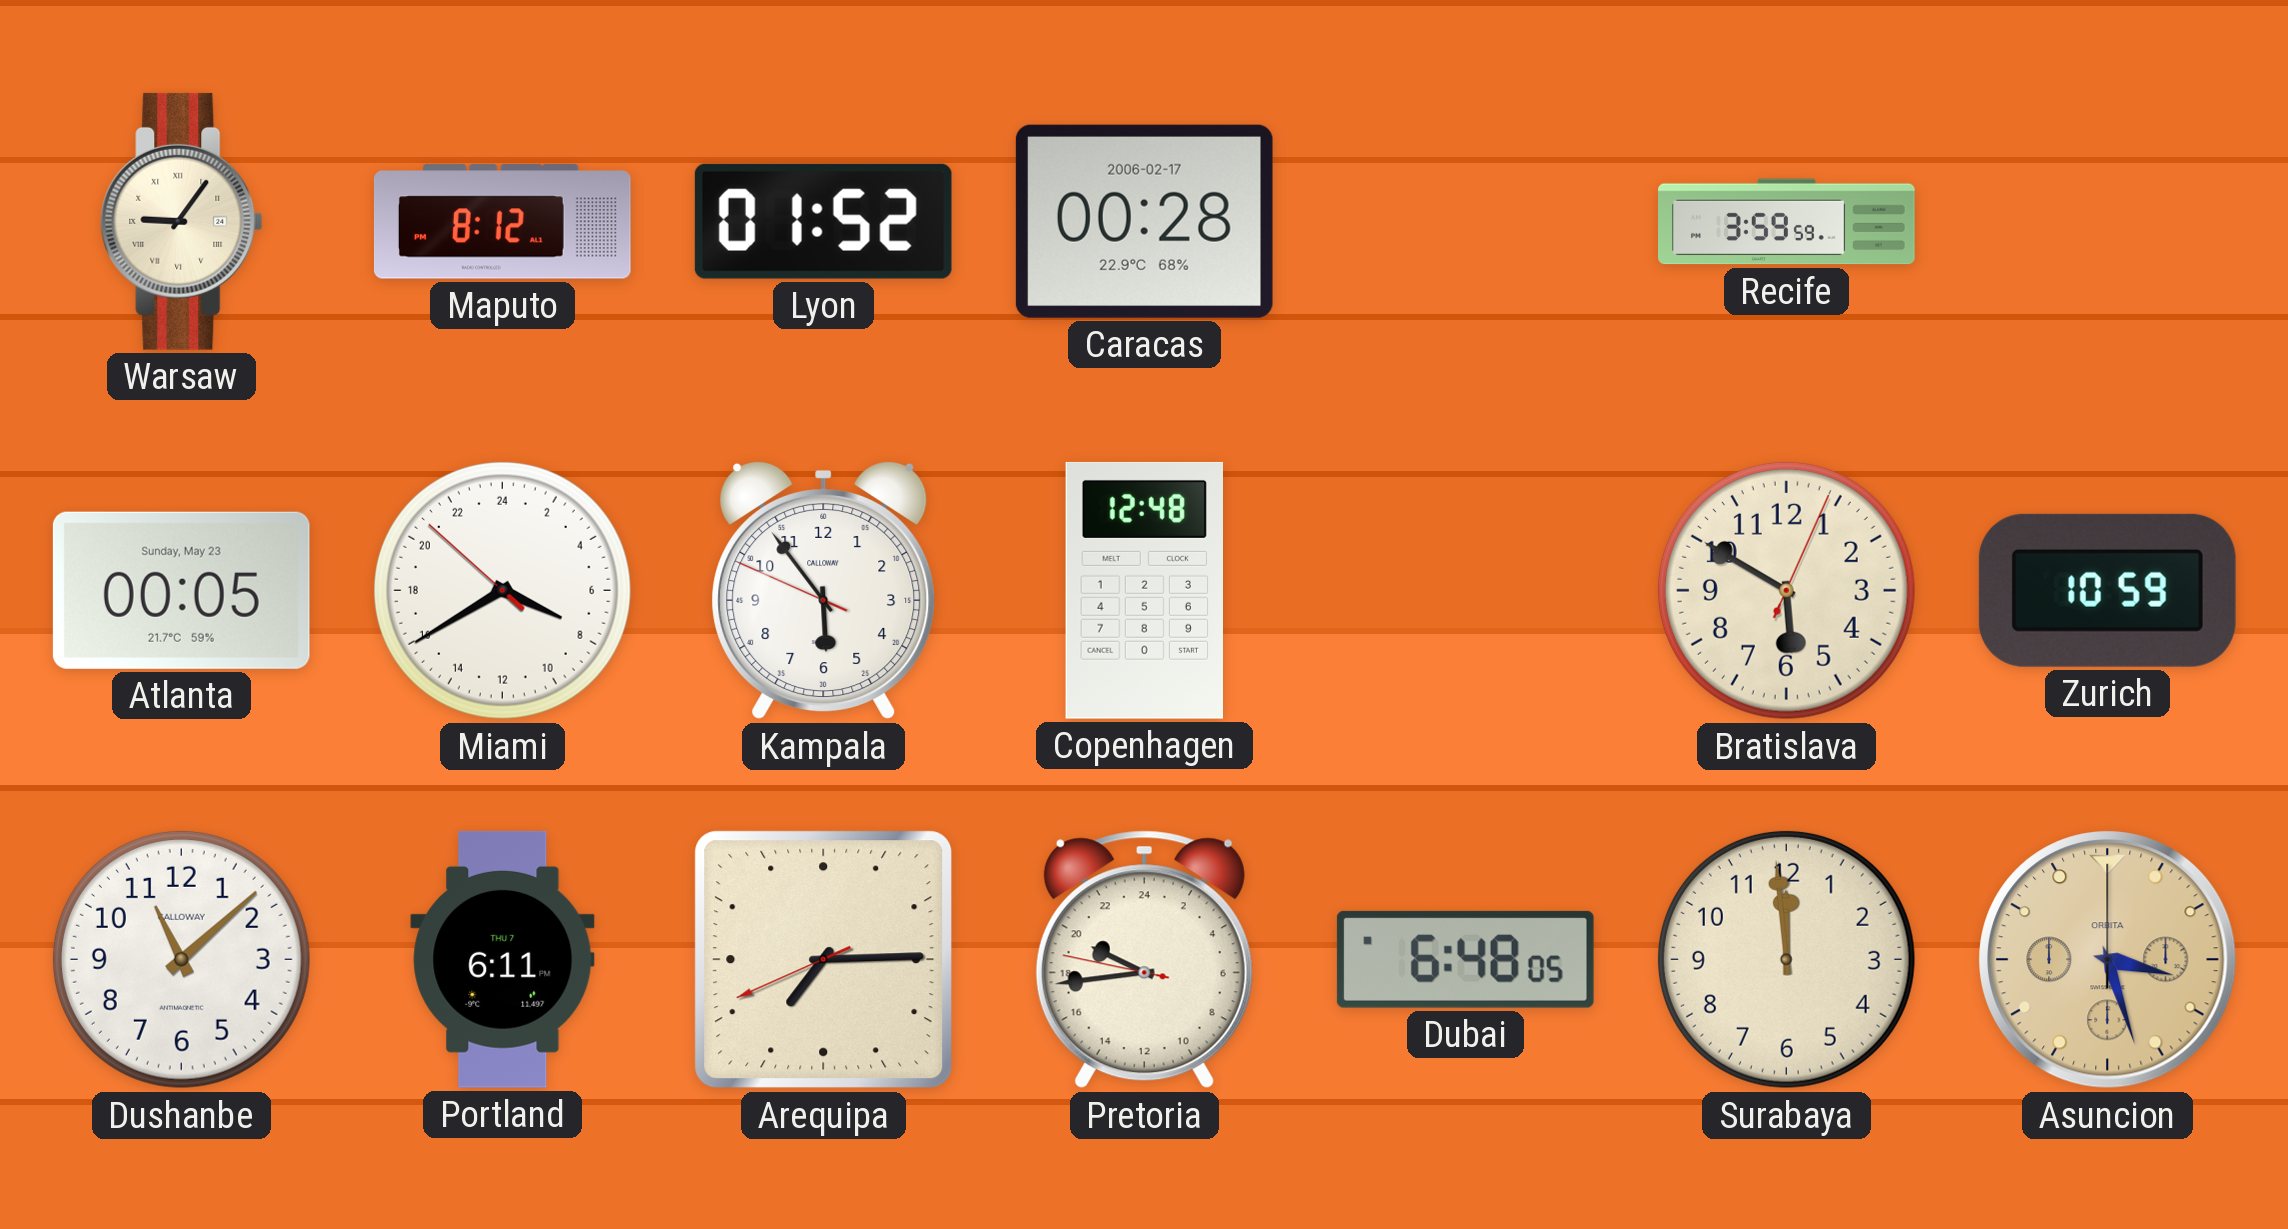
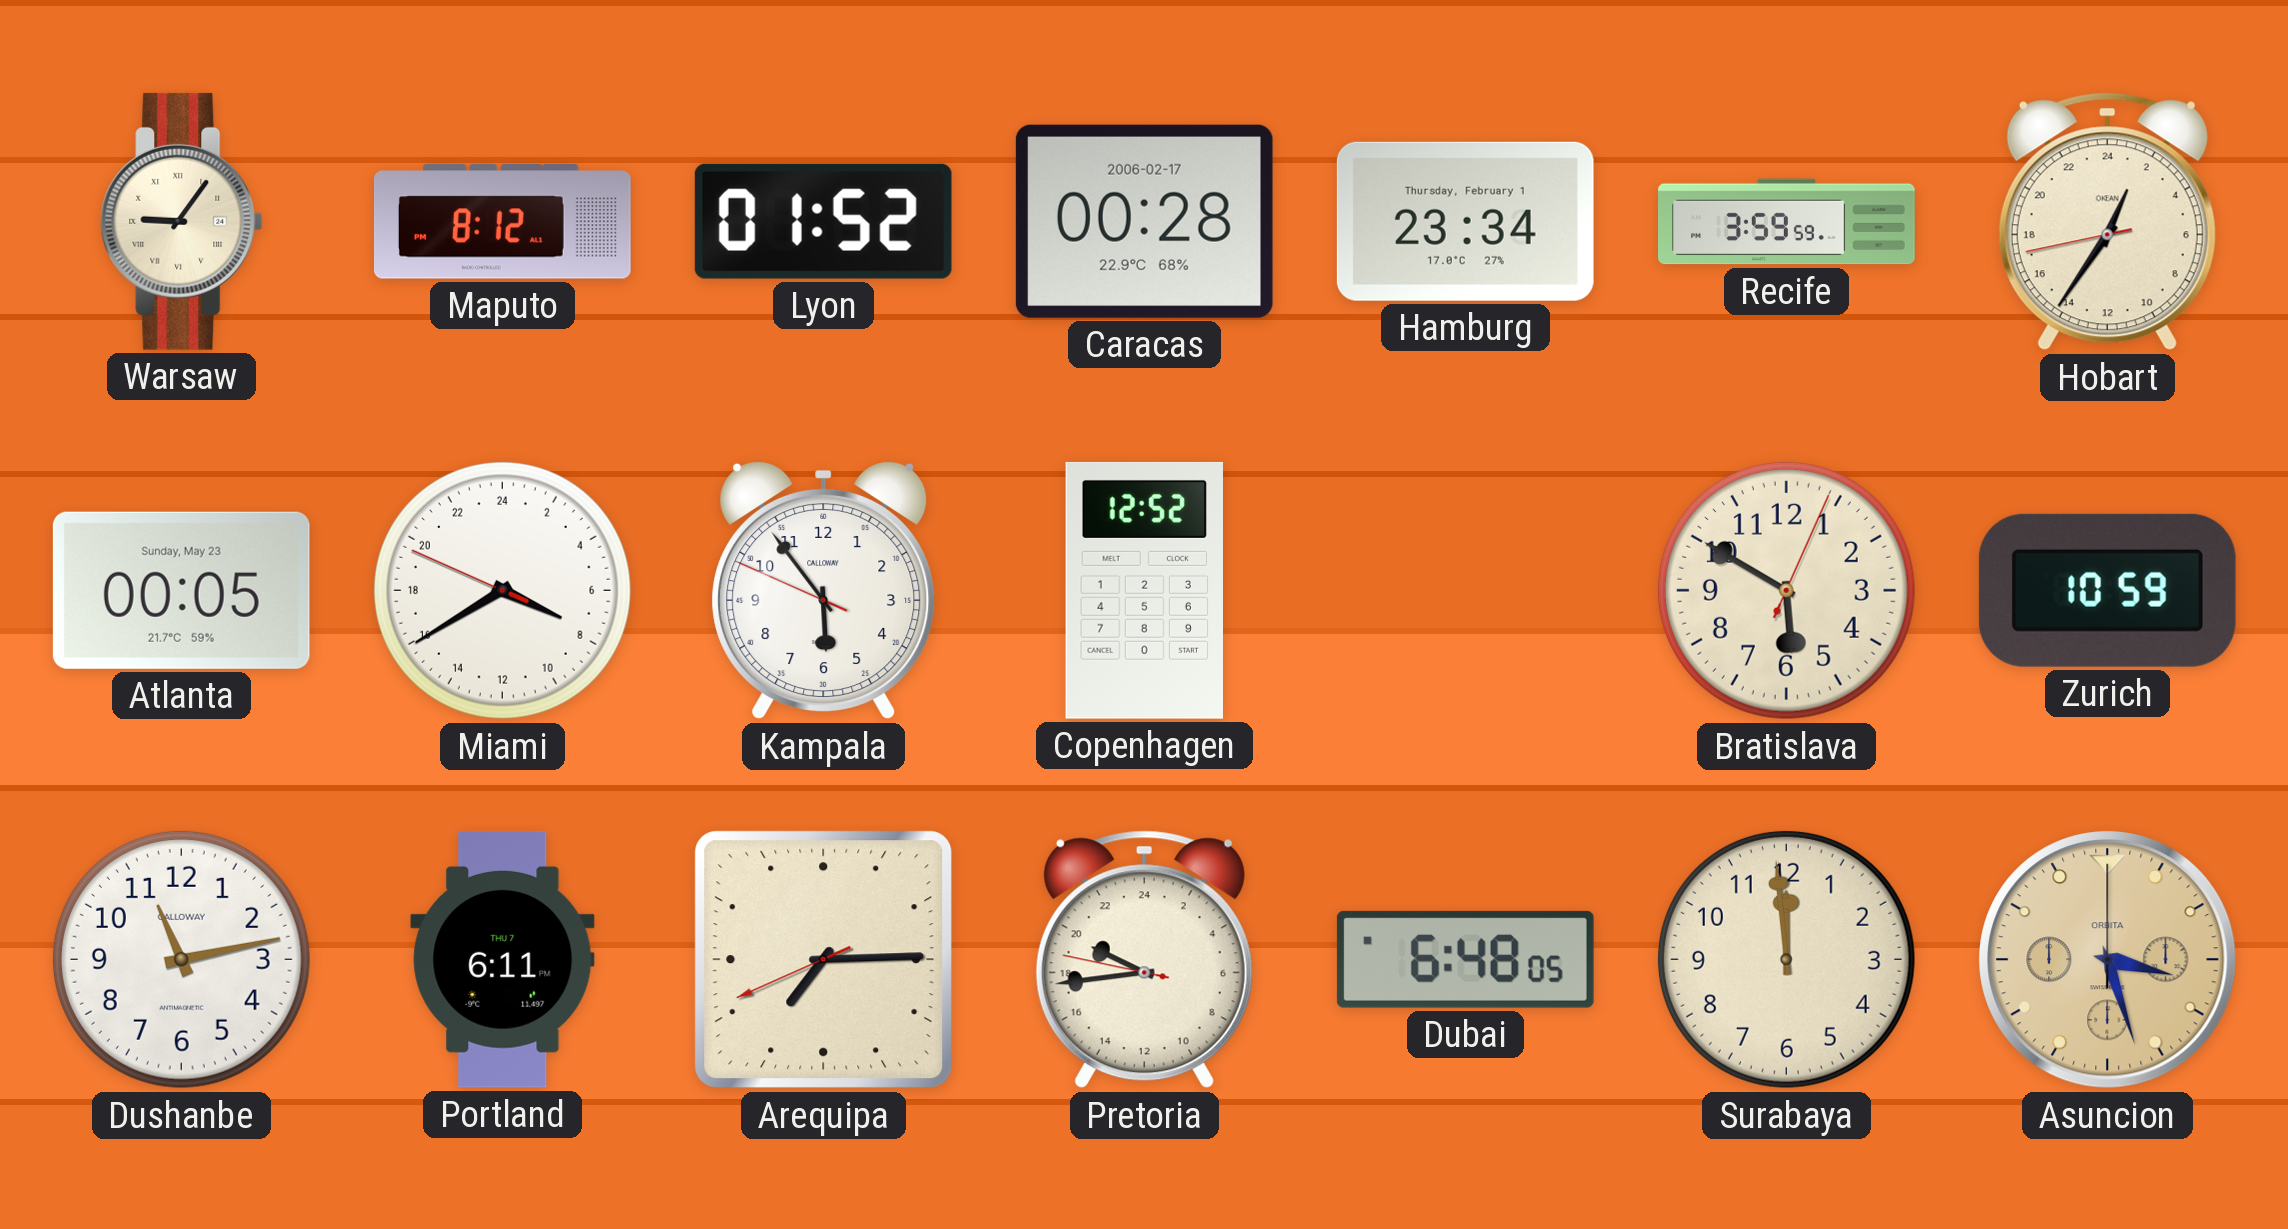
Hamburg: none -> 23:34
Hobart: none -> 1:35
Miami: 7:39:52 -> 7:39:49
Copenhagen: 12:48 -> 12:52
Dushanbe: 11:08 -> 11:13
